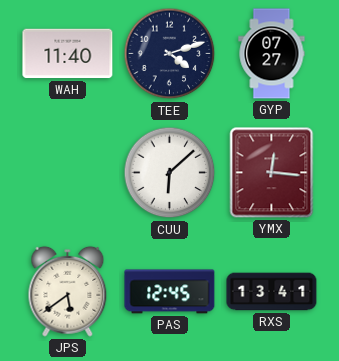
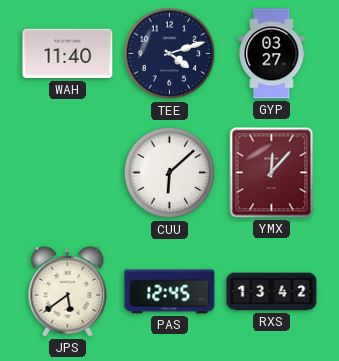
GYP: 07:27 -> 03:27
YMX: 12:16 -> 12:07
RXS: 13:41 -> 13:42
